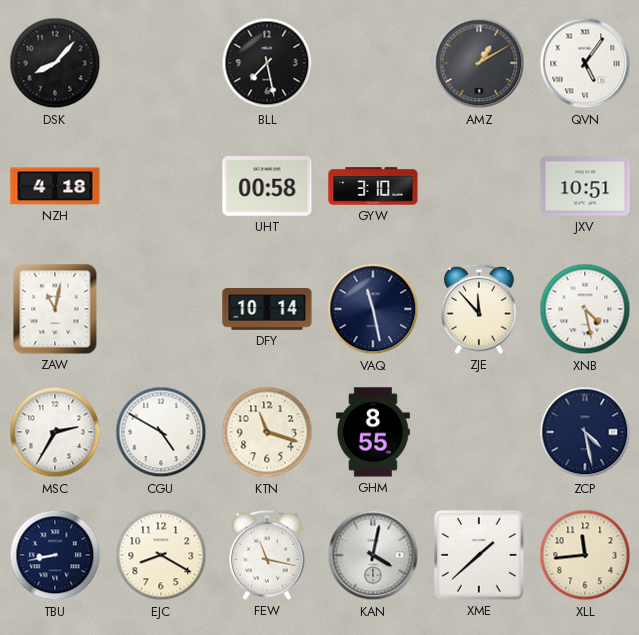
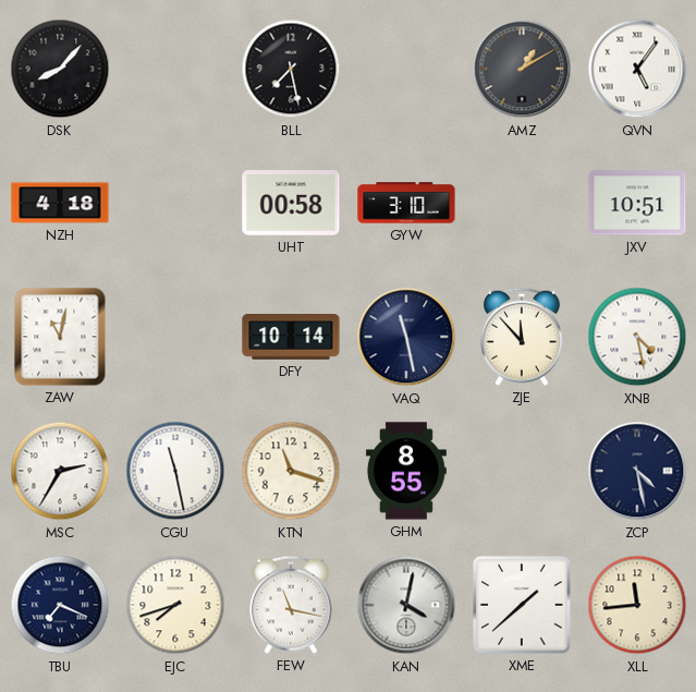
CGU: 4:50 -> 11:28
TBU: 8:43 -> 7:19
EJC: 8:20 -> 7:42
